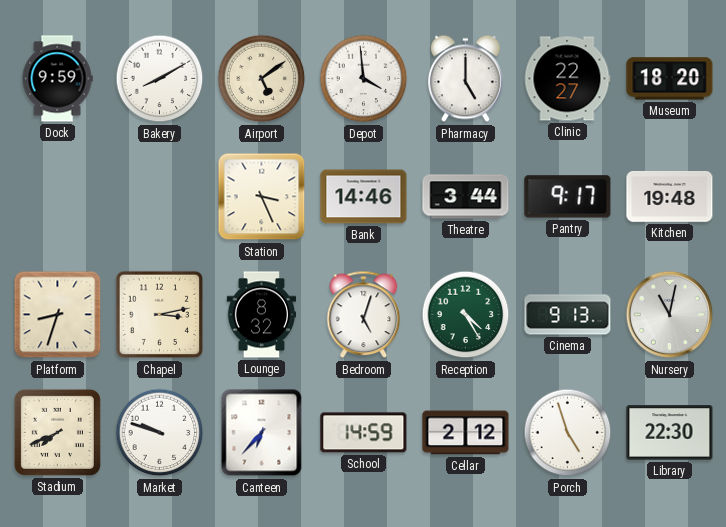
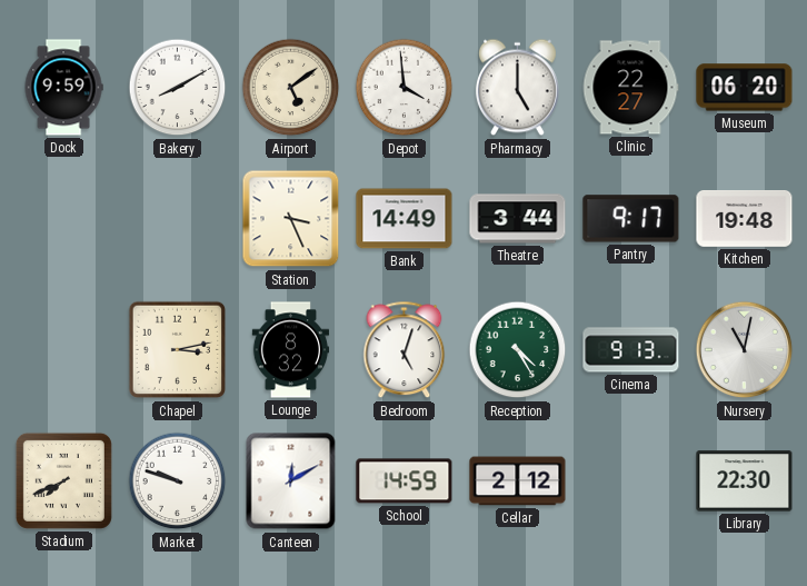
Museum: 18:20 -> 06:20
Bank: 14:46 -> 14:49
Platform: 8:33 -> none
Canteen: 6:37 -> 12:10
Porch: 4:57 -> none
